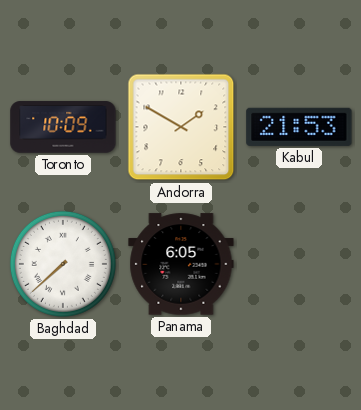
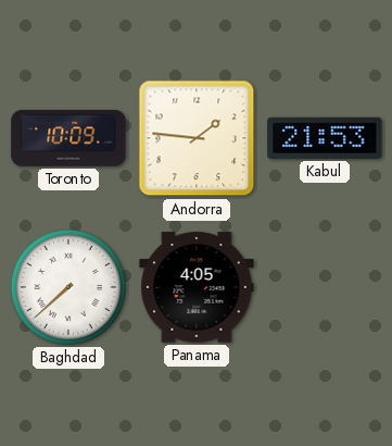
Andorra: 1:50 -> 1:46
Panama: 6:05 -> 4:05
